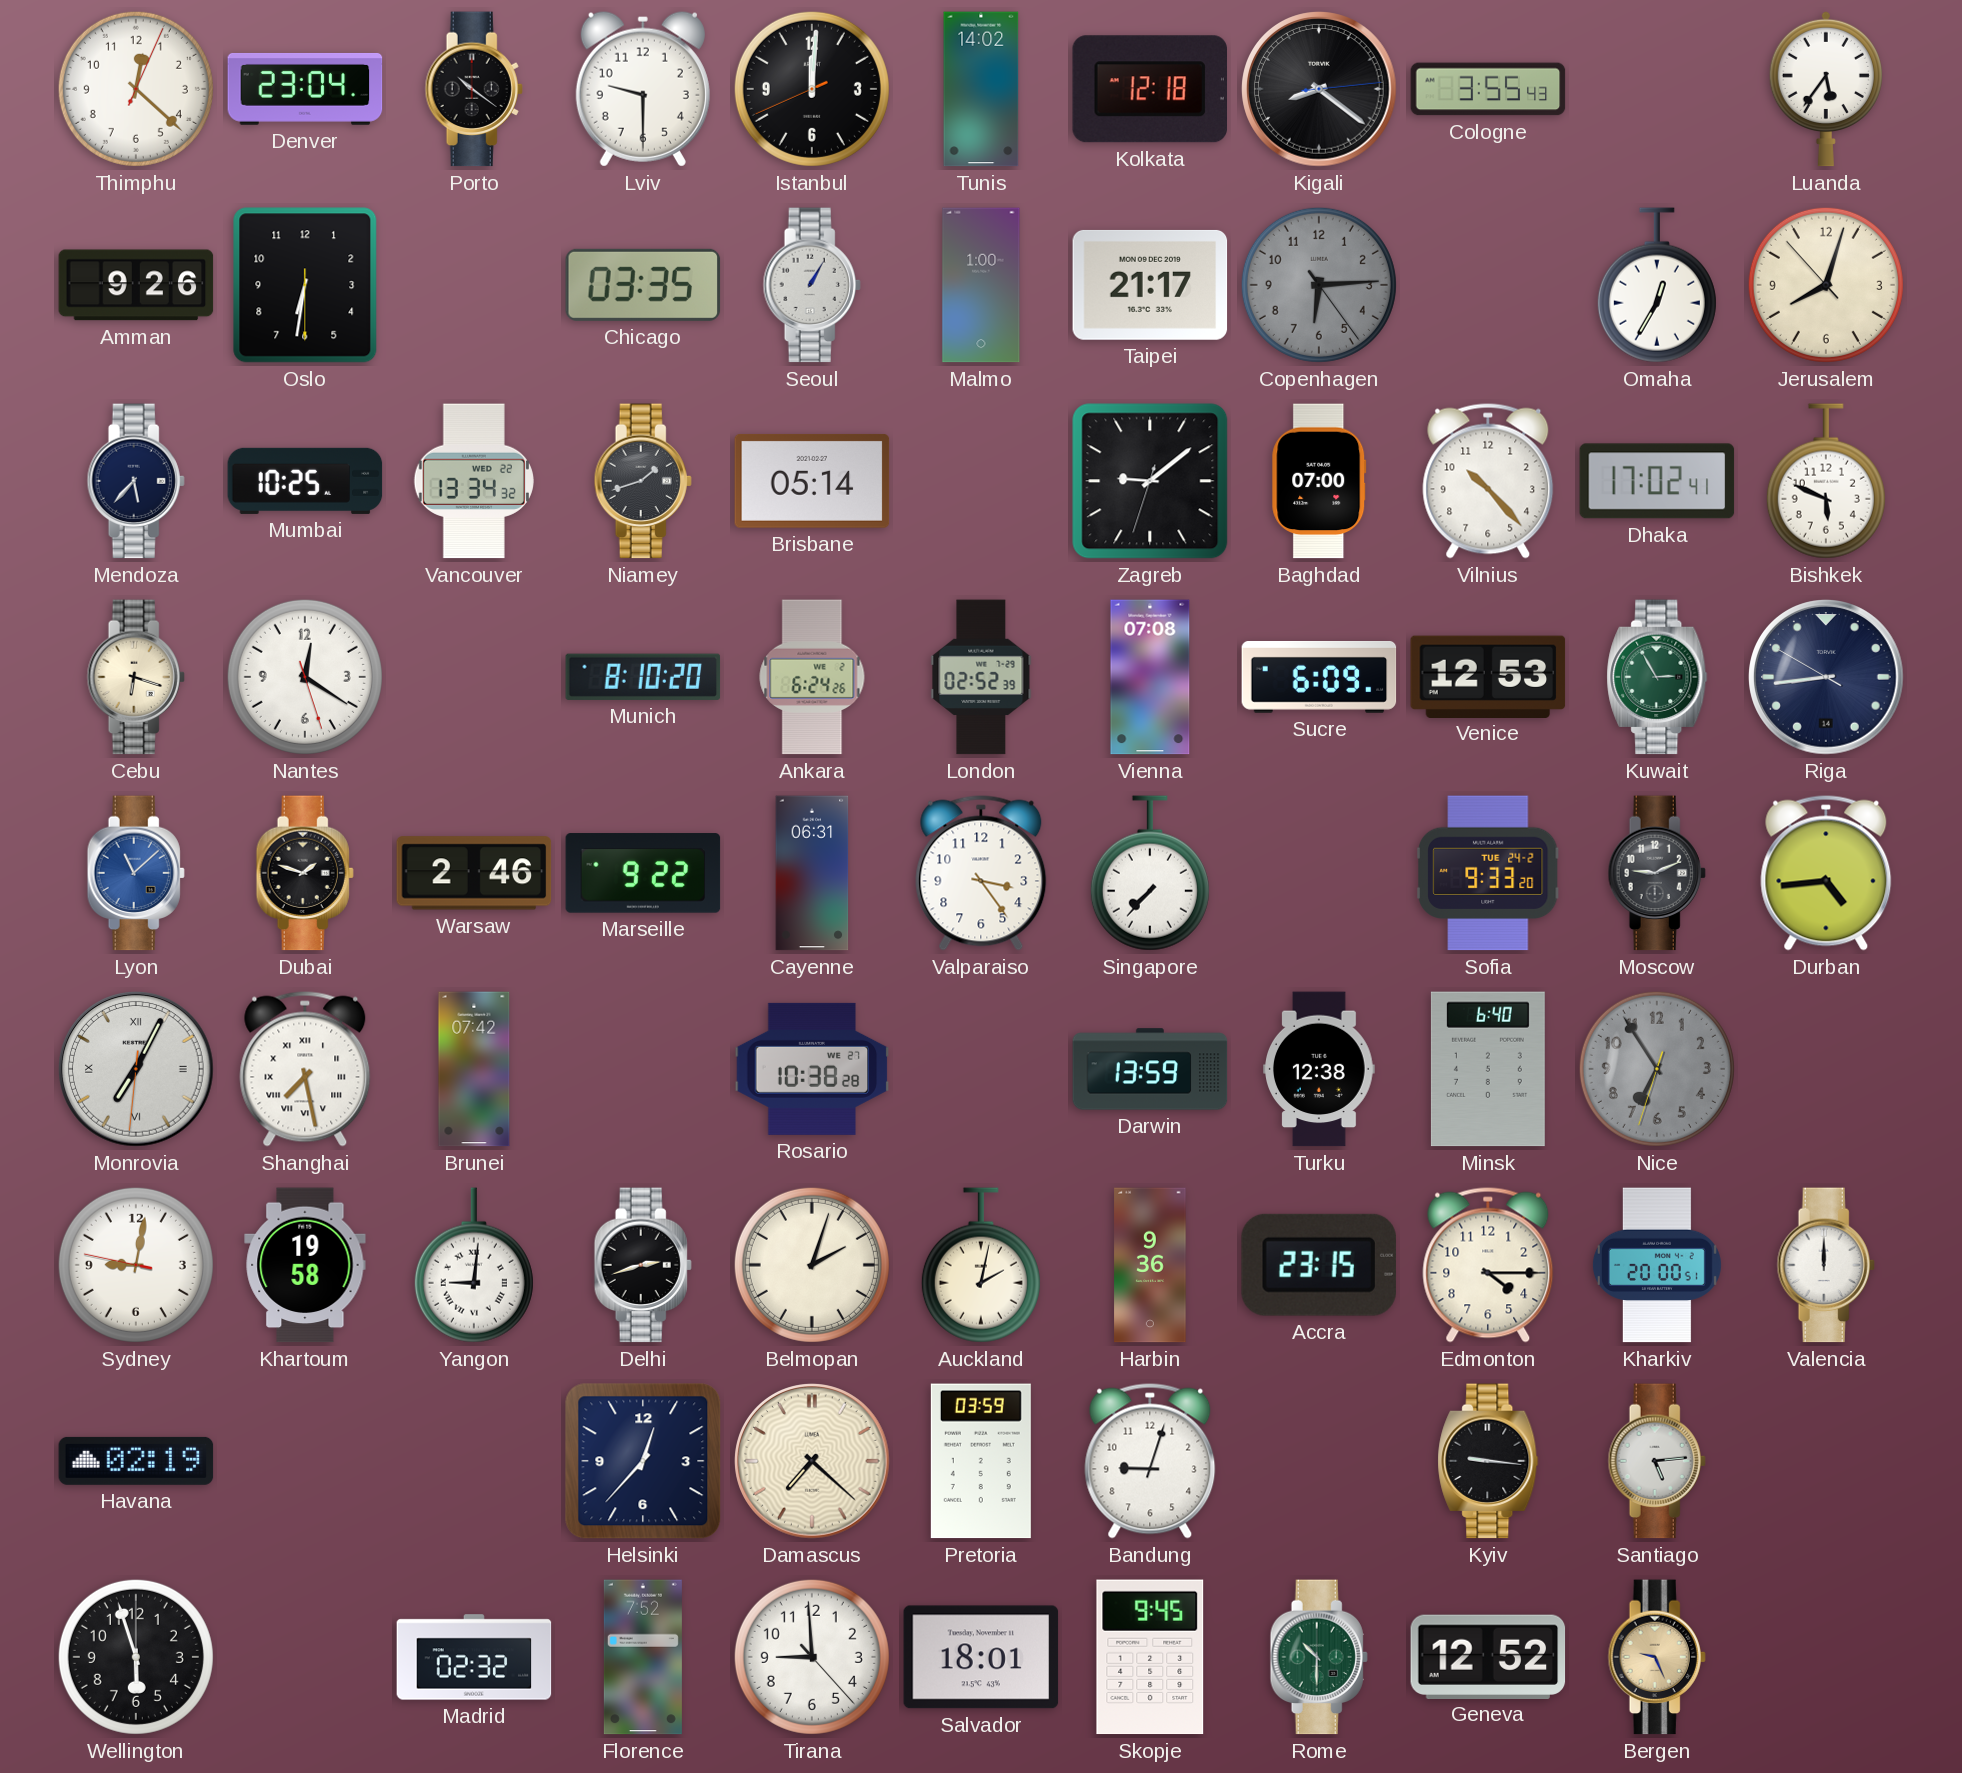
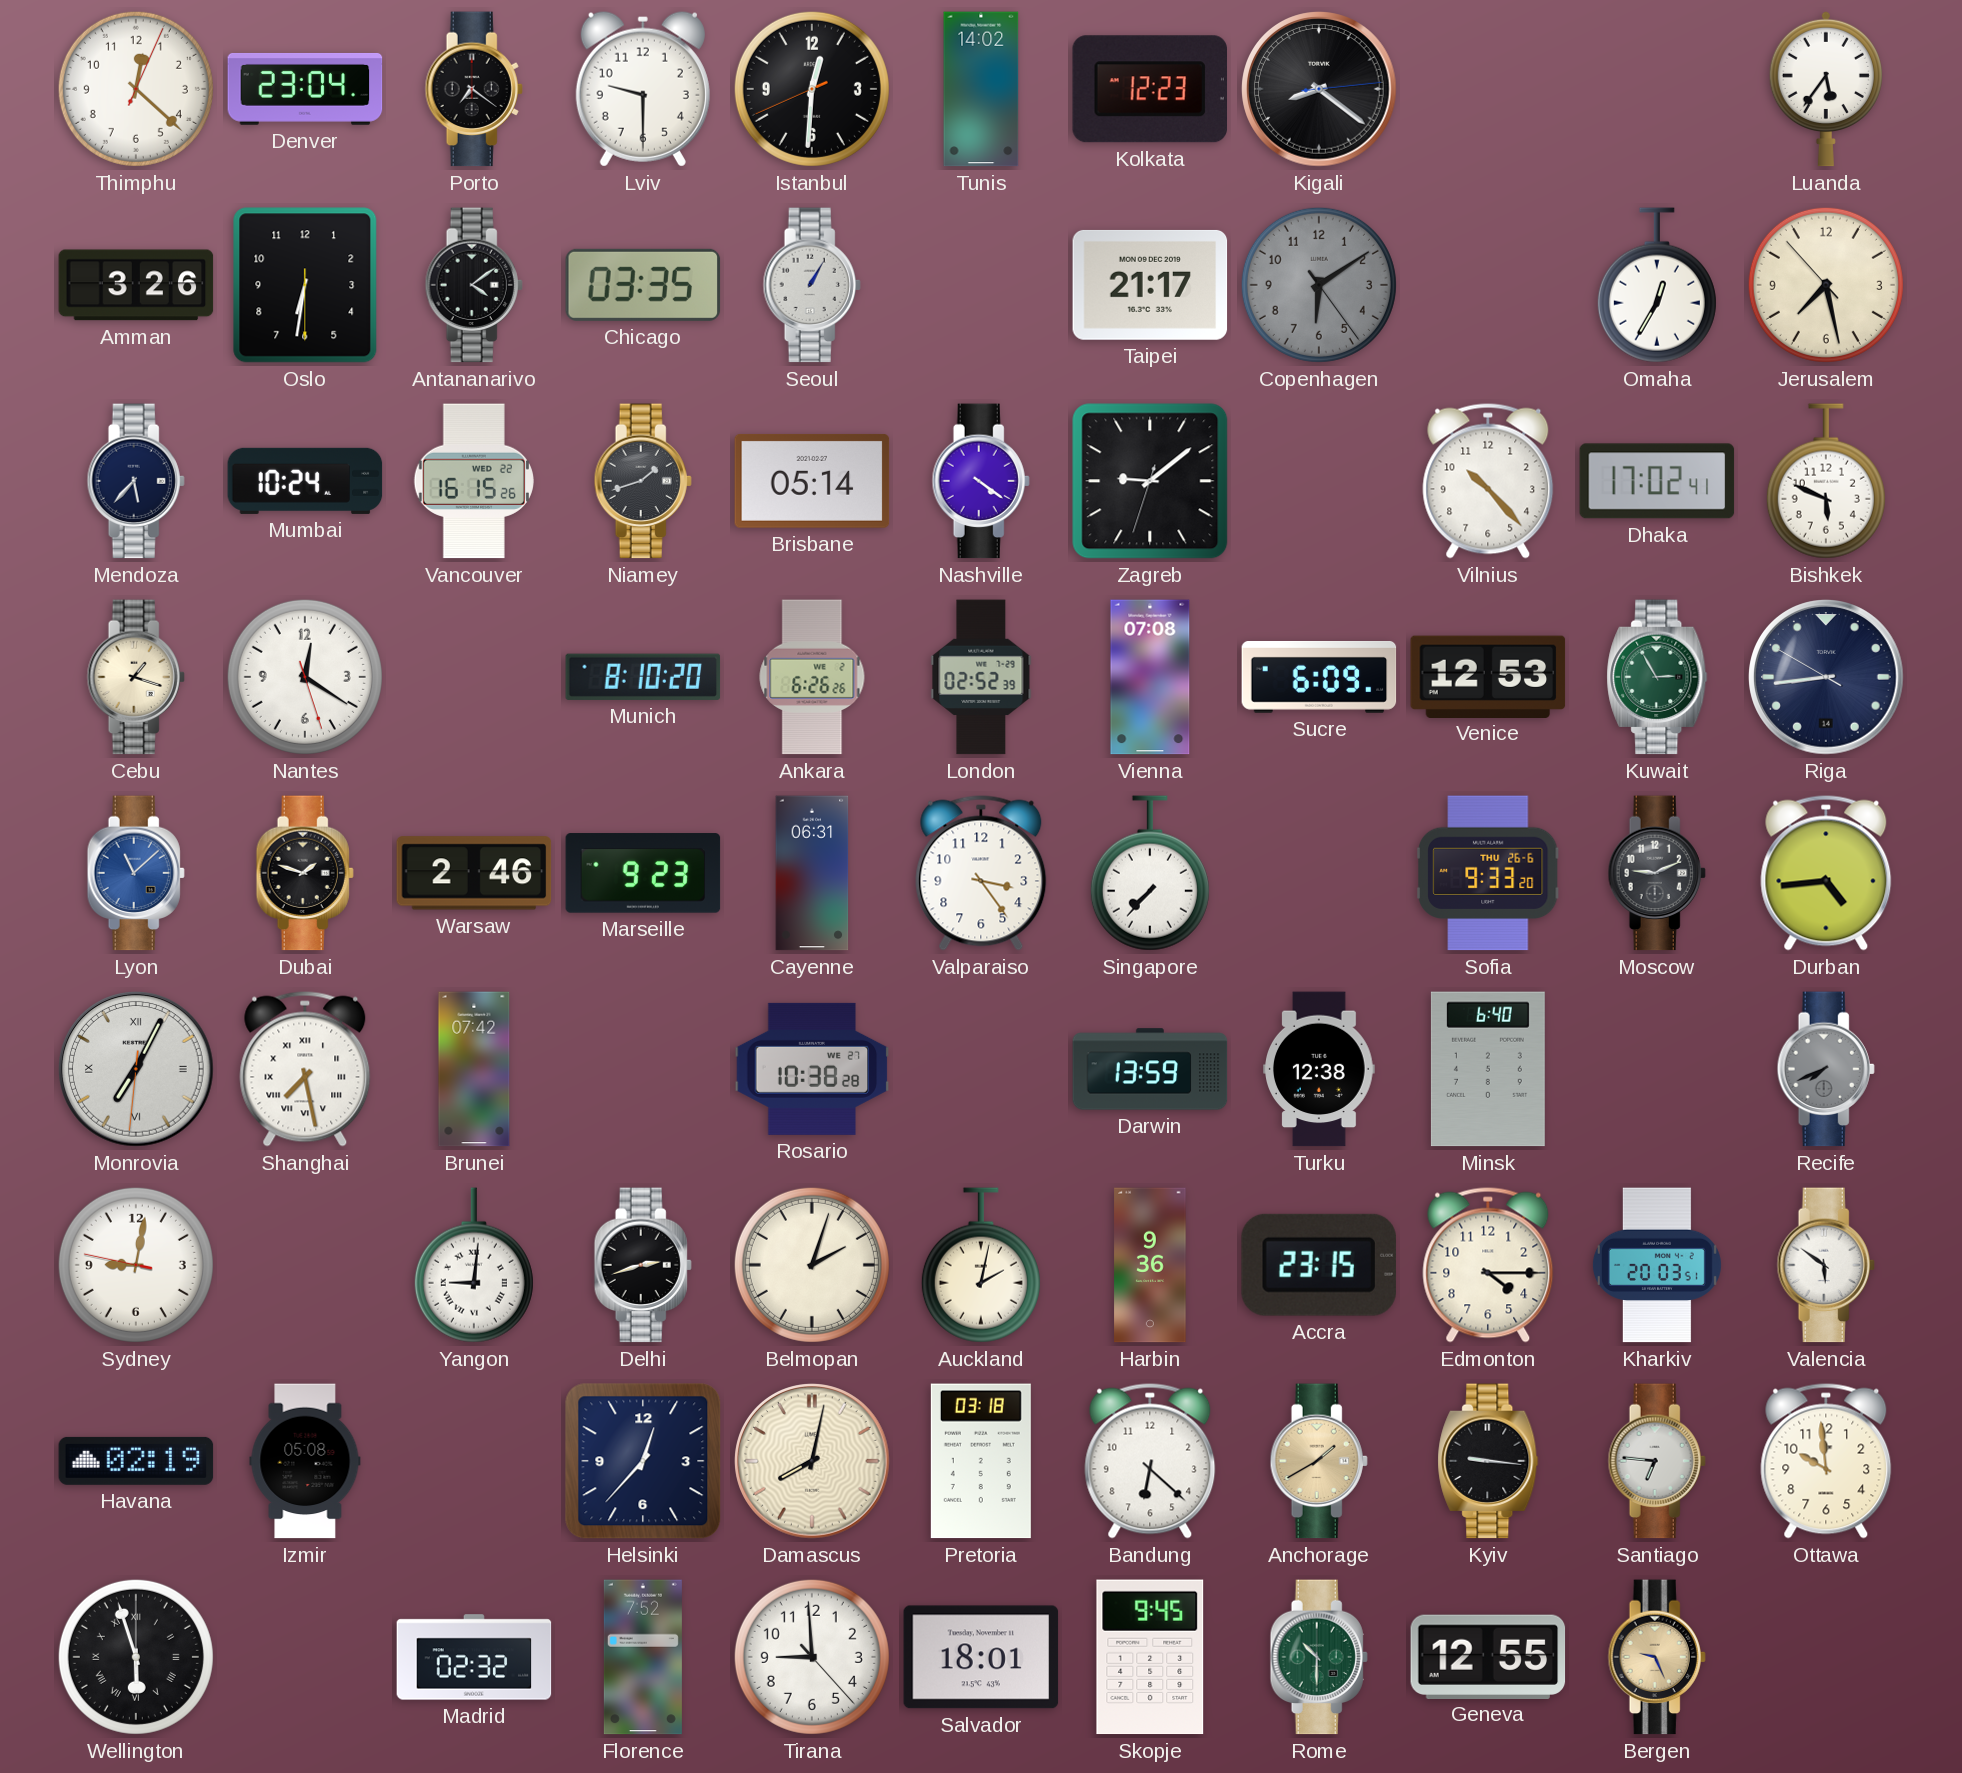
Porto: 10:21 -> 7:21
Istanbul: 12:00 -> 12:30
Kolkata: 12:18 -> 12:23
Cologne: 3:55 -> none
Amman: 9:26 -> 3:26
Antananarivo: none -> 4:09
Malmo: 1:00 -> none
Copenhagen: 6:14 -> 6:09
Jerusalem: 8:02 -> 7:27
Mumbai: 10:25 -> 10:24
Vancouver: 13:34 -> 16:15
Nashville: none -> 4:21
Baghdad: 07:00 -> none
Cebu: 6:18 -> 1:18
Ankara: 6:24 -> 6:26
Marseille: 9:22 -> 9:23
Sofia date: TUE 24-2 -> THU 26-6
Nice: 6:54 -> none
Recife: none -> 7:41
Khartoum: 19:58 -> none
Kharkiv: 20:00 -> 20:03
Valencia: 12:00 -> 5:51
Izmir: none -> 05:08
Damascus: 7:22 -> 8:02
Pretoria: 03:59 -> 03:18
Bandung: 9:03 -> 6:22
Anchorage: none -> 1:40
Santiago: 5:14 -> 6:46
Ottawa: none -> 9:59
Wellington numerals: Arabic -> Roman
Geneva: 12:52 -> 12:55
